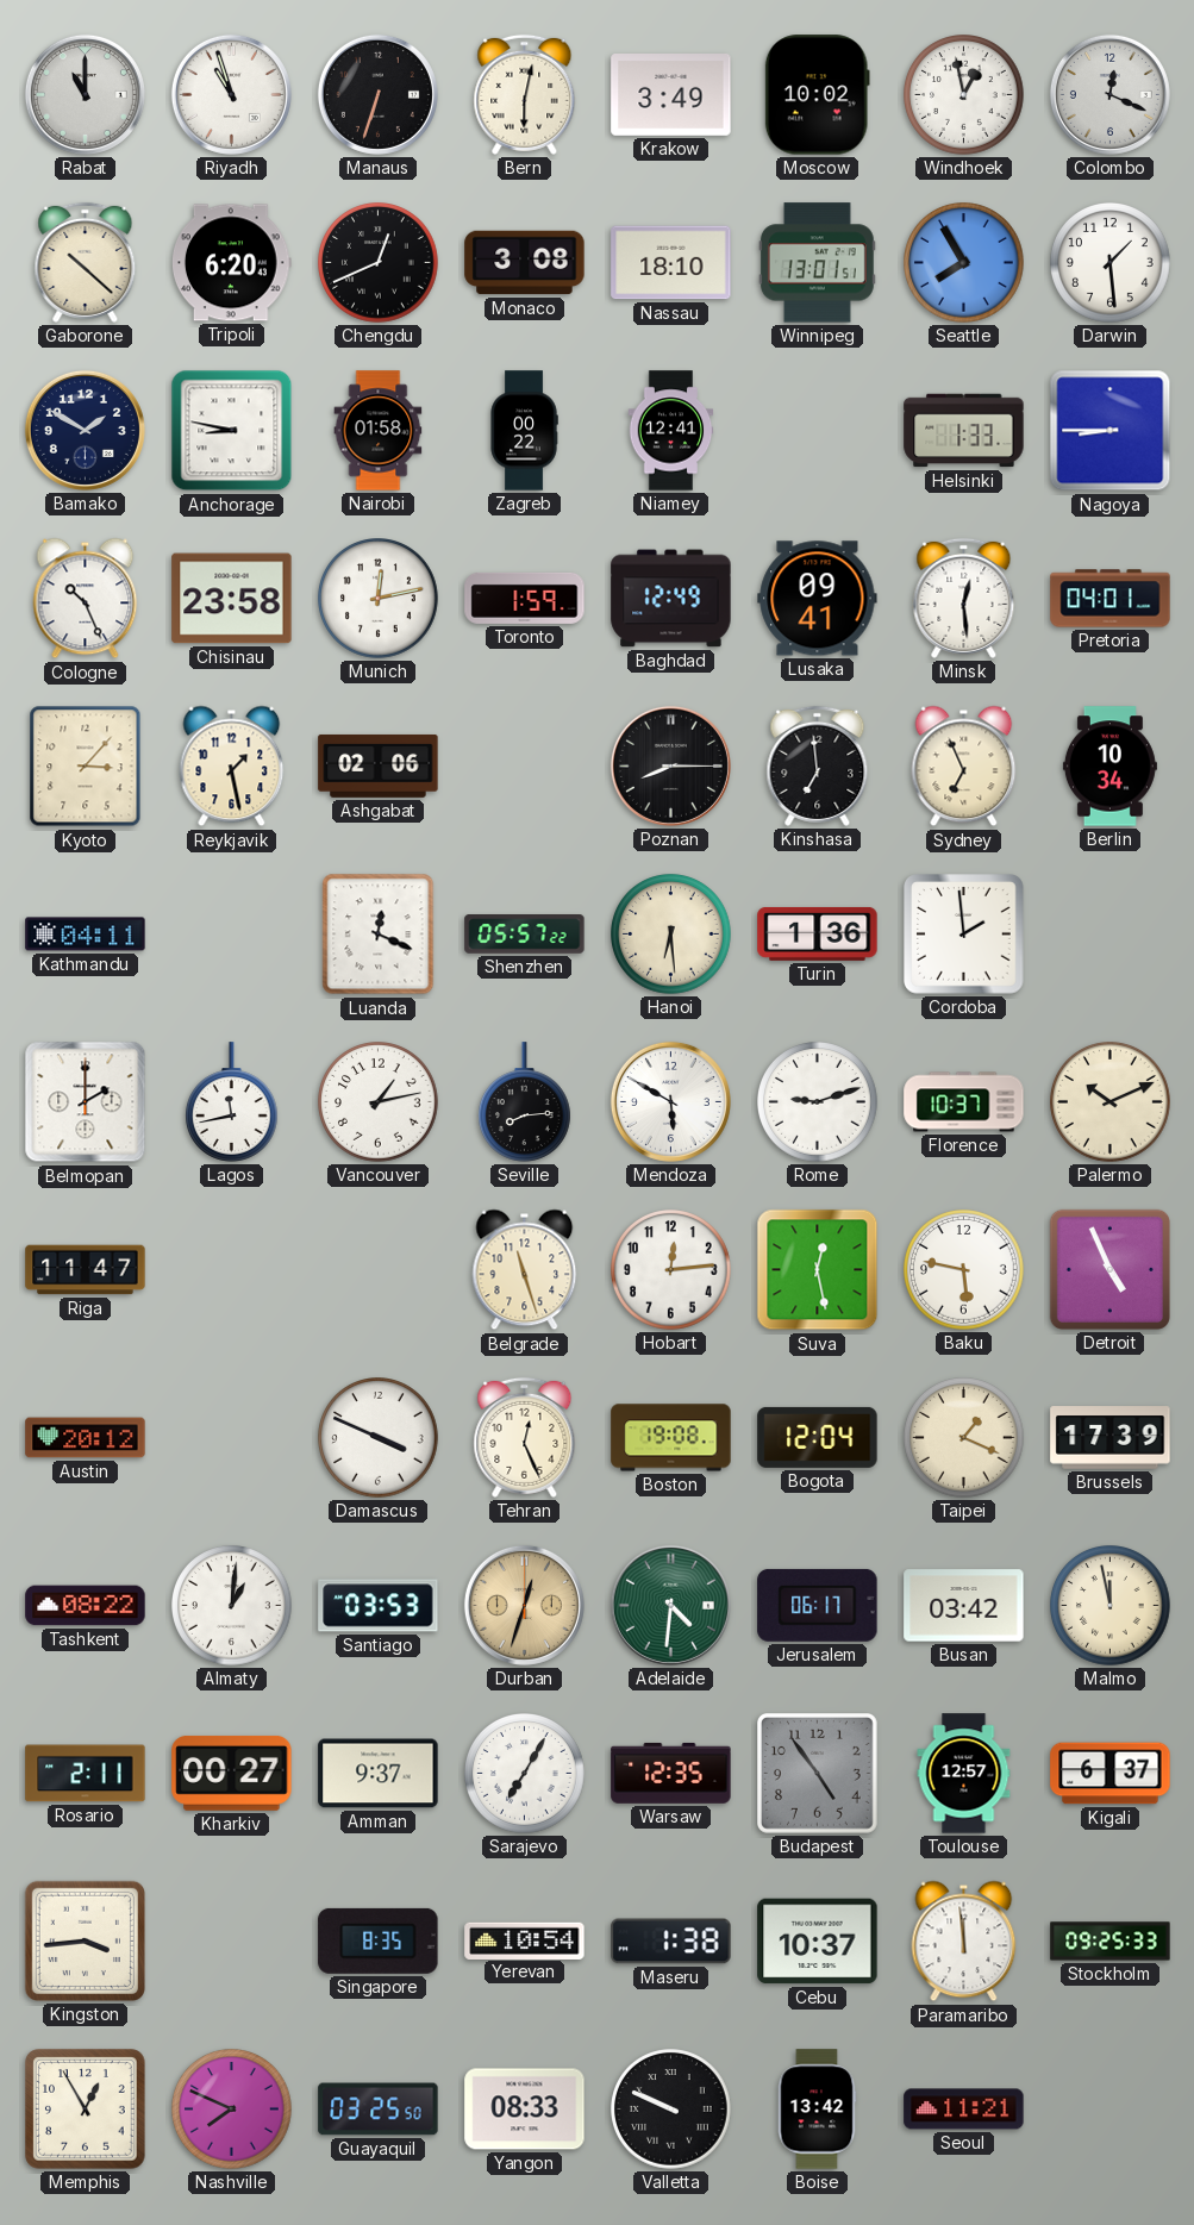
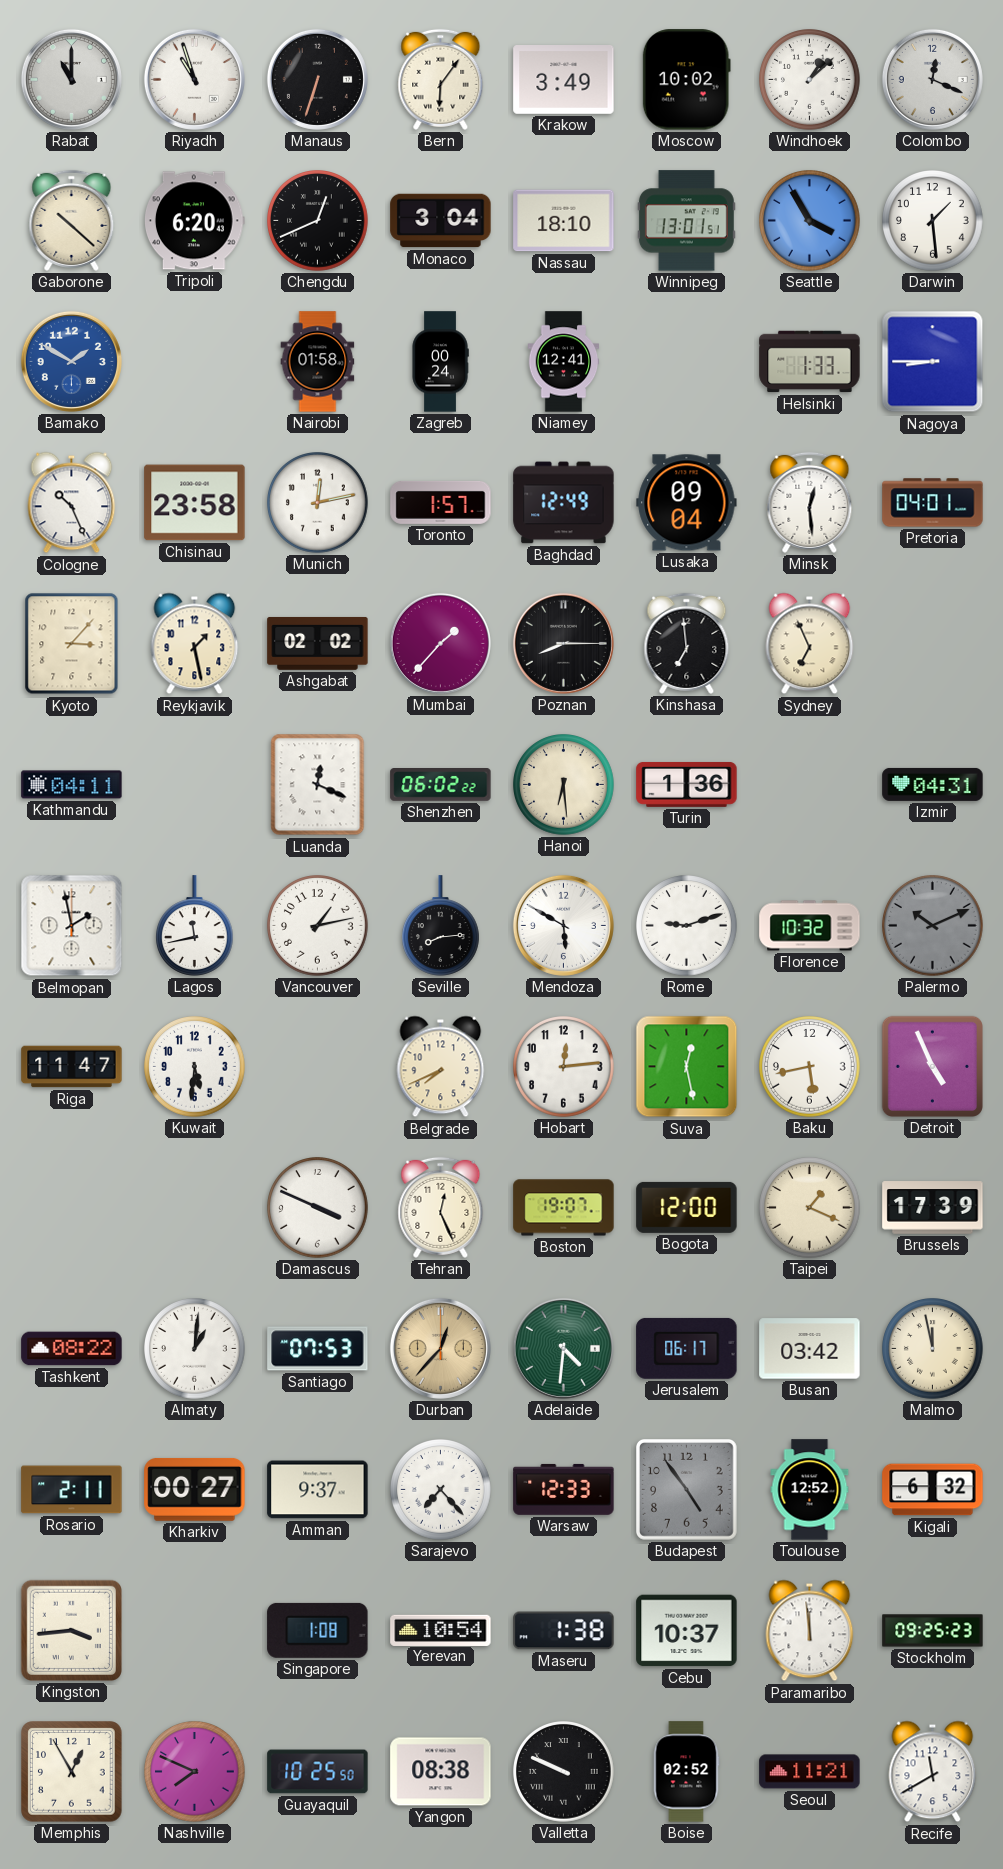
Bern: 6:02 -> 6:06
Windhoek: 12:58 -> 1:08
Monaco: 3:08 -> 3:04
Seattle: 7:55 -> 3:55
Bamako dial: navy -> blue
Anchorage: 8:47 -> none
Zagreb: 00:22 -> 00:24
Toronto: 1:59 -> 1:57
Lusaka: 09:41 -> 09:04
Ashgabat: 02:06 -> 02:02
Mumbai: none -> 1:37
Berlin: 10:34 -> none
Shenzhen: 05:57 -> 06:02
Cordoba: 1:59 -> none
Izmir: none -> 04:31
Belmopan: 2:00 -> 1:58
Florence: 10:37 -> 10:32
Palermo dial: cream -> grey
Kuwait: none -> 5:31
Belgrade: 11:27 -> 7:41
Baku: 5:47 -> 5:43
Austin: 20:12 -> none
Boston: 19:08 -> 19:07
Bogota: 12:04 -> 12:00
Santiago: 03:53 -> 07:53
Durban: 12:33 -> 12:37
Sarajevo: 7:05 -> 7:23
Warsaw: 12:35 -> 12:33
Toulouse: 12:57 -> 12:52
Kigali: 6:37 -> 6:32
Singapore: 8:35 -> 1:08
Stockholm: 09:25:33 -> 09:25:23
Guayaquil: 03:25 -> 10:25
Yangon: 08:33 -> 08:38
Boise: 13:42 -> 02:52
Recife: none -> 11:40
